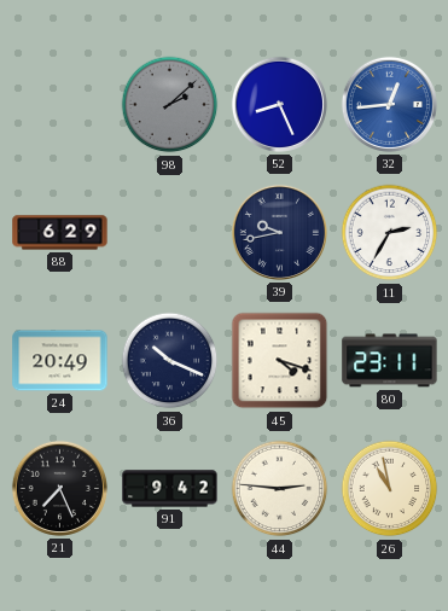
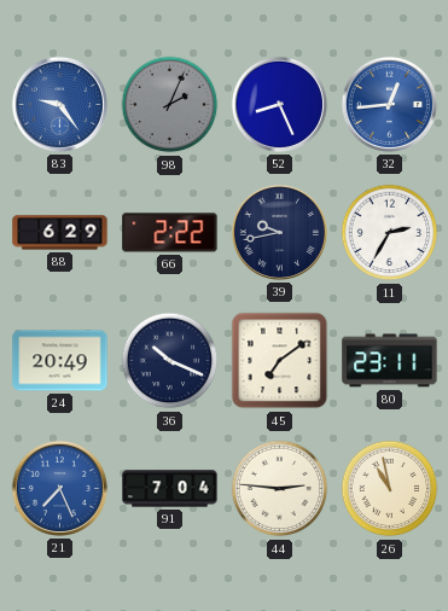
83: none -> 9:24
98: 2:08 -> 2:04
66: none -> 2:22
45: 4:18 -> 7:09
21 dial: black -> blue
91: 9:42 -> 7:04
